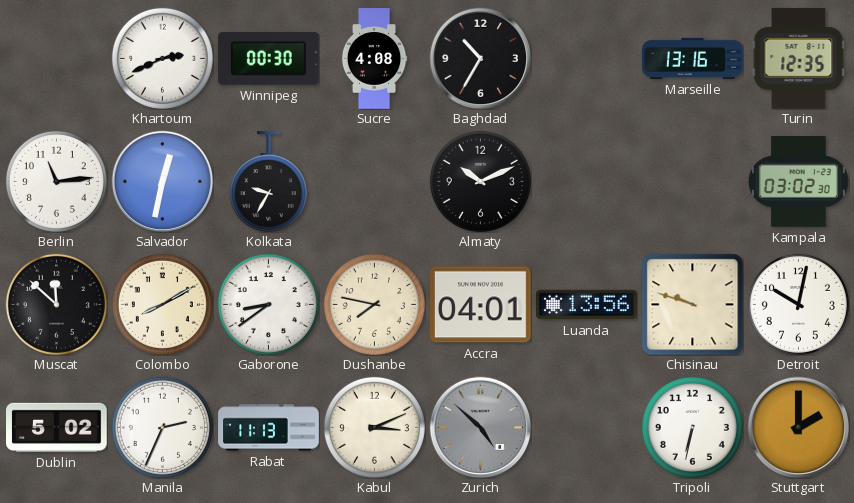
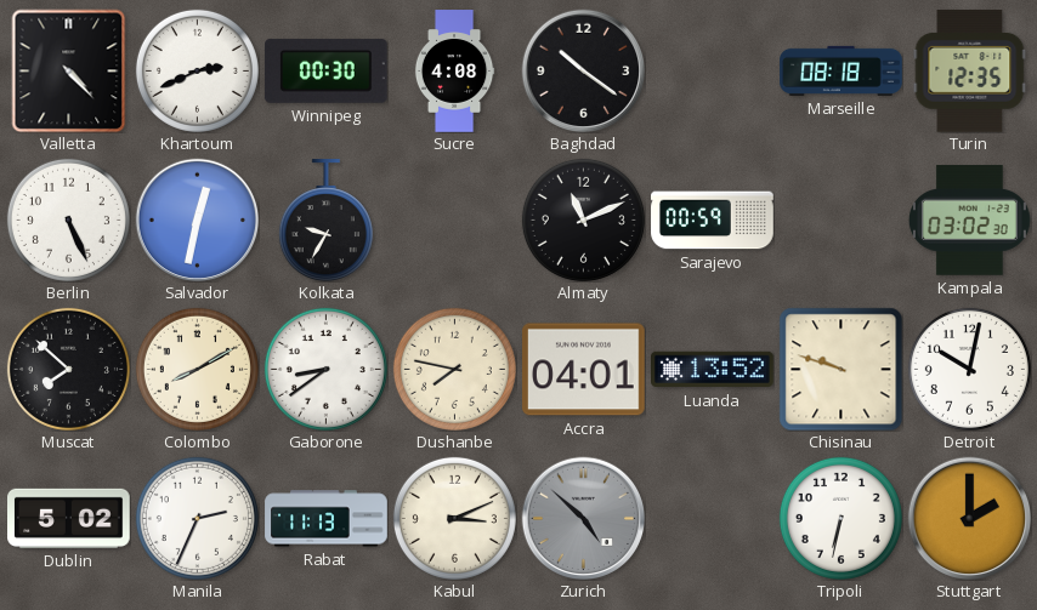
Valletta: none -> 4:23
Baghdad: 10:35 -> 10:21
Marseille: 13:16 -> 08:18
Berlin: 11:14 -> 5:26
Almaty: 10:11 -> 11:11
Sarajevo: none -> 00:59
Muscat: 11:52 -> 7:52
Luanda: 13:56 -> 13:52
